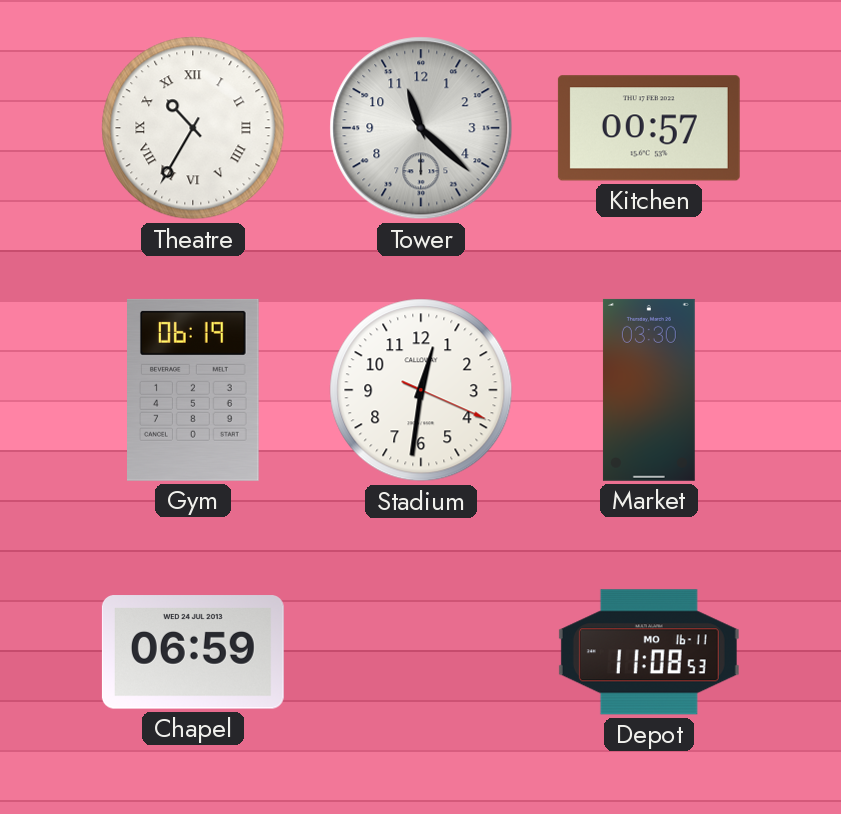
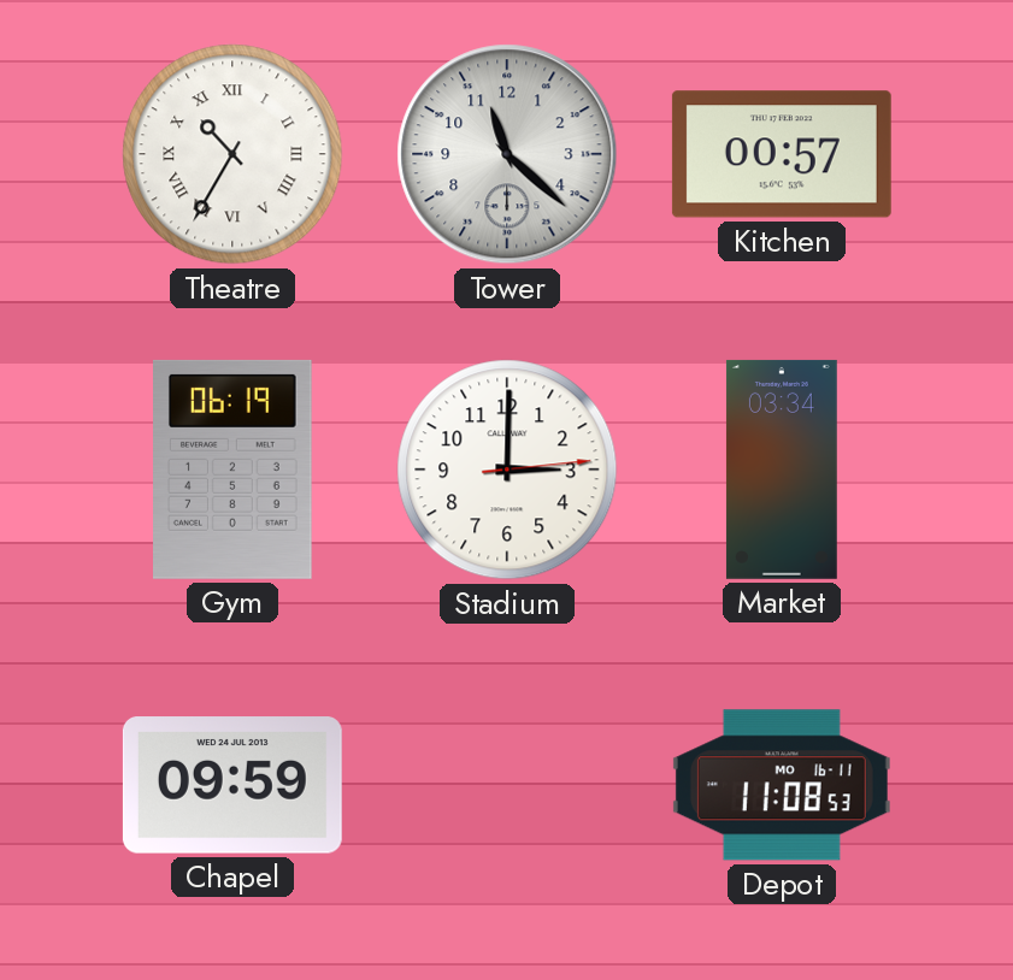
Stadium: 12:31 -> 3:00
Market: 03:30 -> 03:34
Chapel: 06:59 -> 09:59
